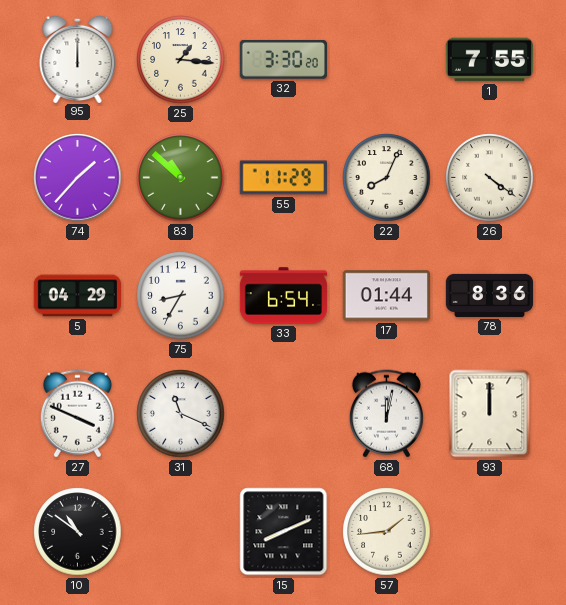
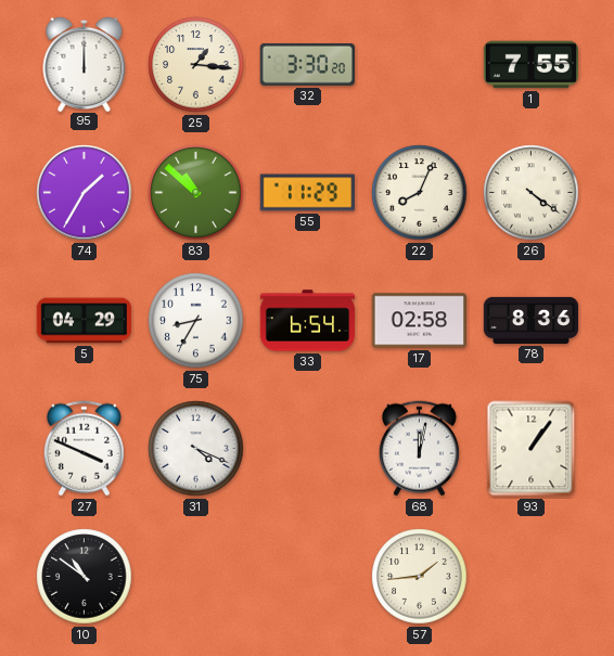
74: 1:37 -> 1:35
17: 01:44 -> 02:58
31: 11:19 -> 4:19
93: 12:00 -> 1:06
15: 8:11 -> none
